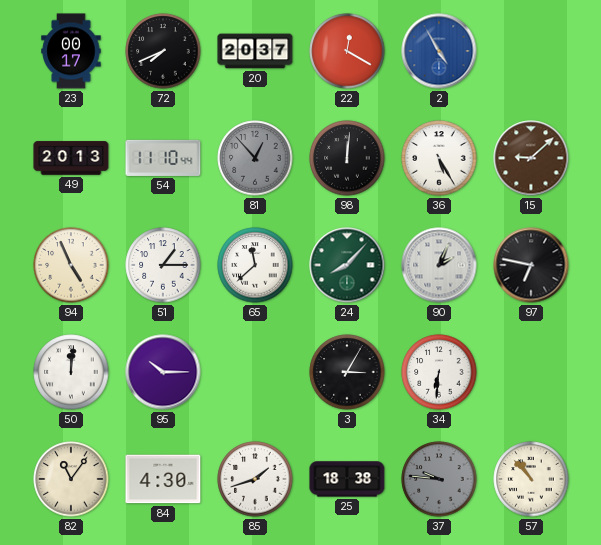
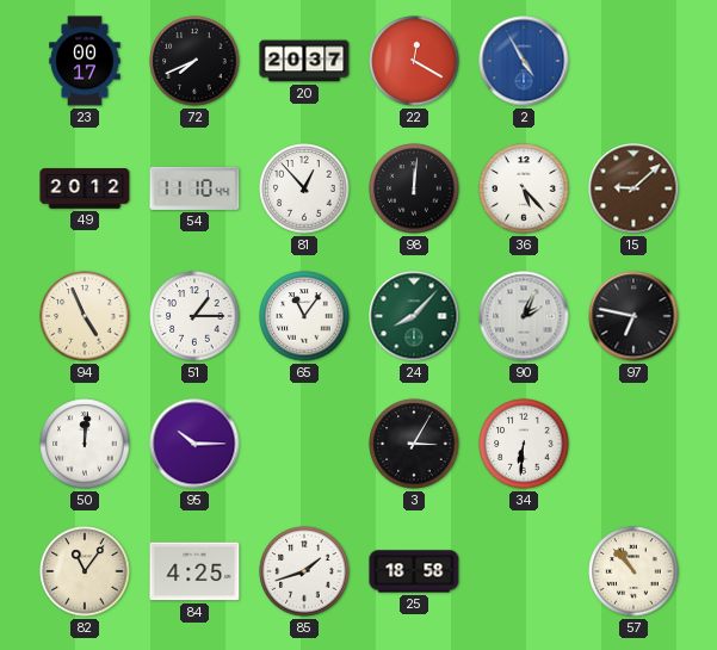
49: 20:13 -> 20:12
81 dial: grey -> white
36: 5:25 -> 5:23
65: 11:38 -> 11:06
84: 4:30 -> 4:25
25: 18:38 -> 18:58
37: 9:46 -> none
